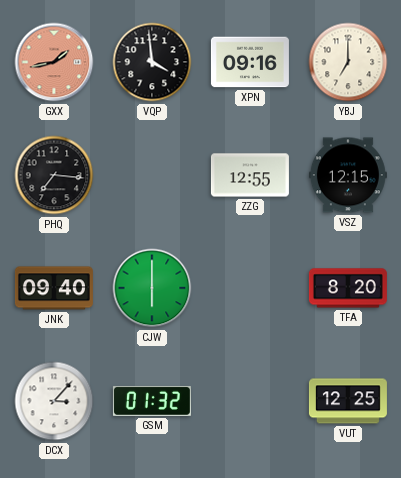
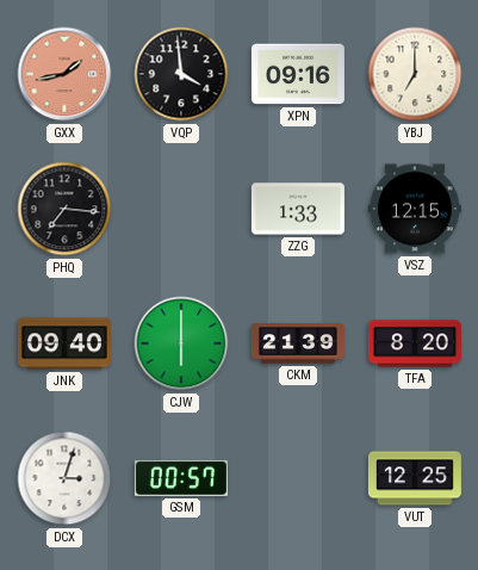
ZZG: 12:55 -> 1:33
CKM: none -> 21:39
DCX: 3:07 -> 3:03
GSM: 01:32 -> 00:57
